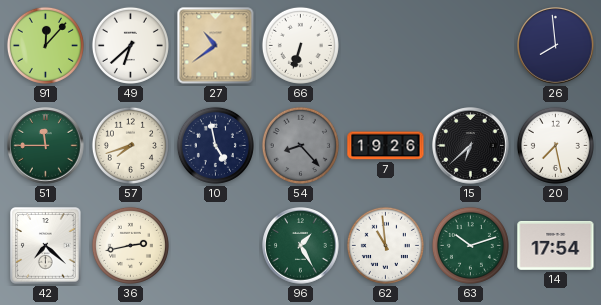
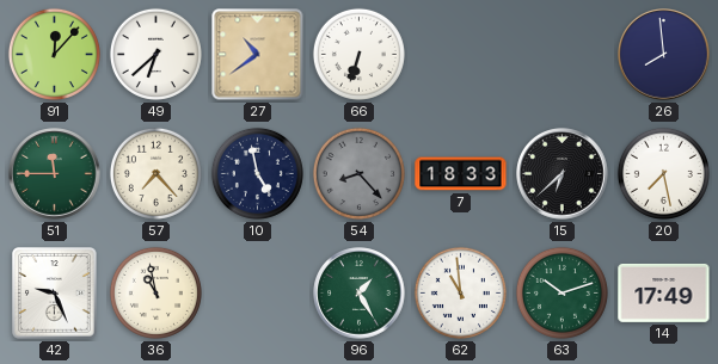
57: 7:42 -> 7:23
7: 19:26 -> 18:33
42: 7:22 -> 9:26
36: 2:43 -> 10:58
14: 17:54 -> 17:49
